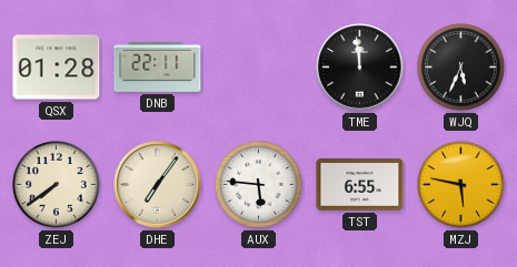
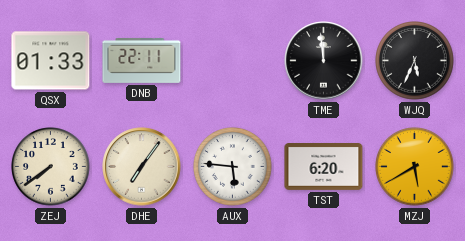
QSX: 01:28 -> 01:33
TST: 6:55 -> 6:20
MZJ: 5:47 -> 5:40
